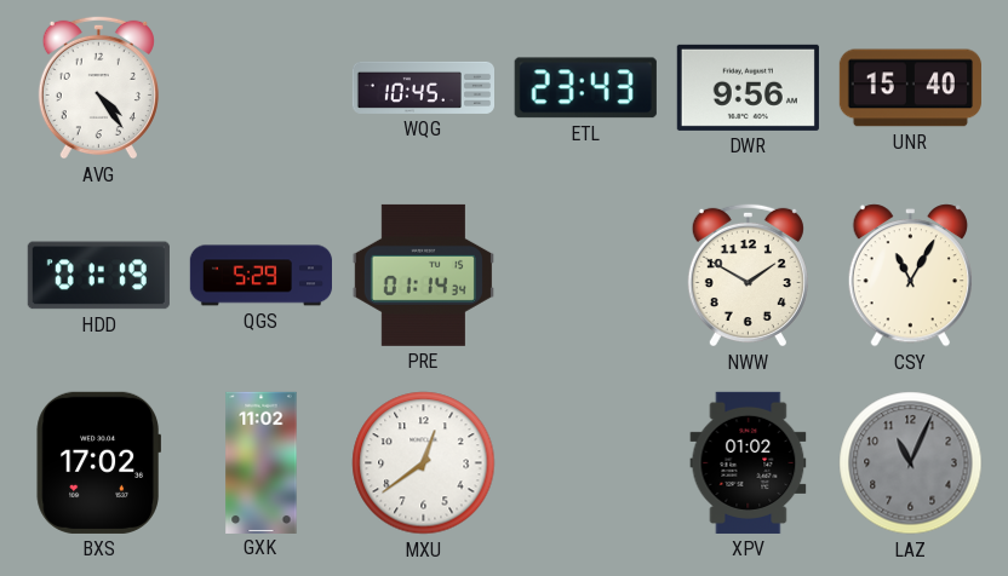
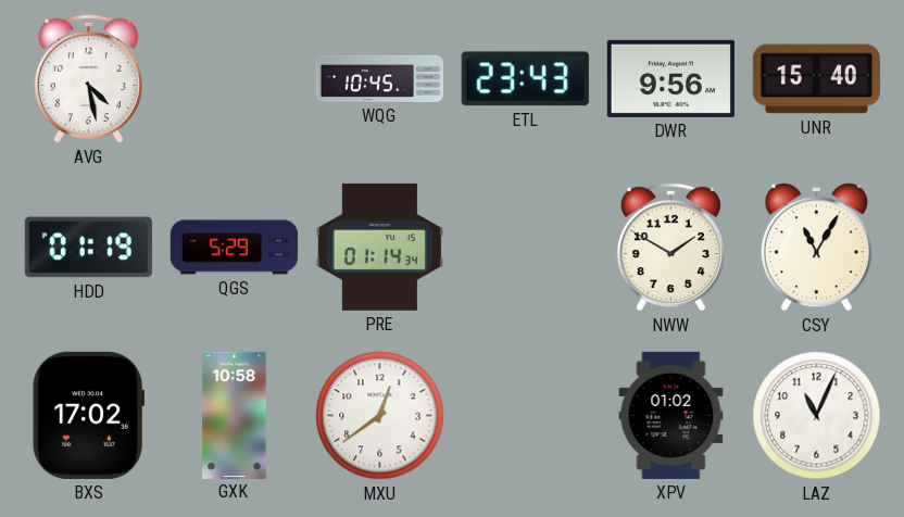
AVG: 4:24 -> 4:28
GXK: 11:02 -> 10:58
LAZ dial: grey -> white
